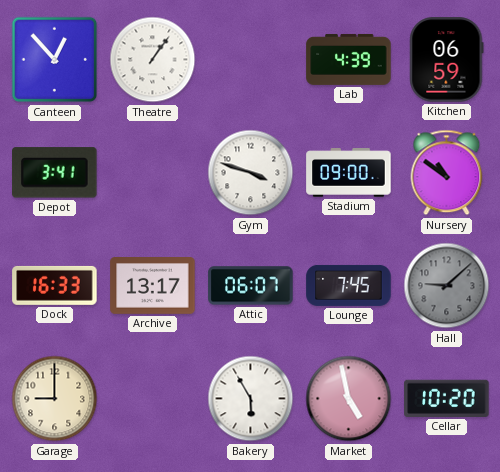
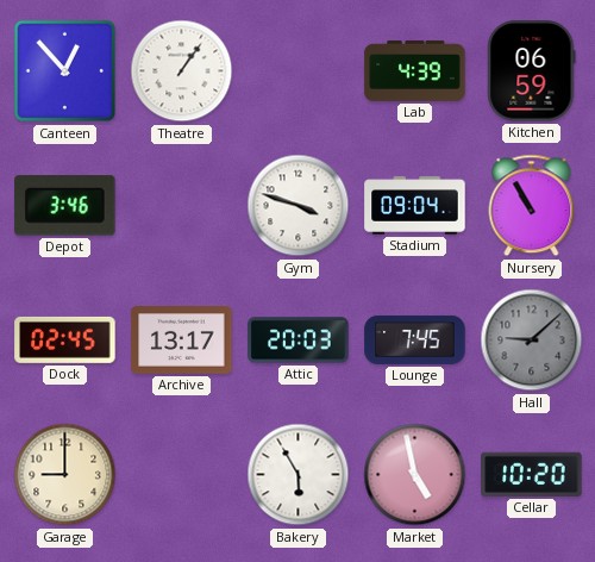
Depot: 3:41 -> 3:46
Stadium: 09:00 -> 09:04
Nursery: 10:51 -> 10:55
Dock: 16:33 -> 02:45
Attic: 06:07 -> 20:03
